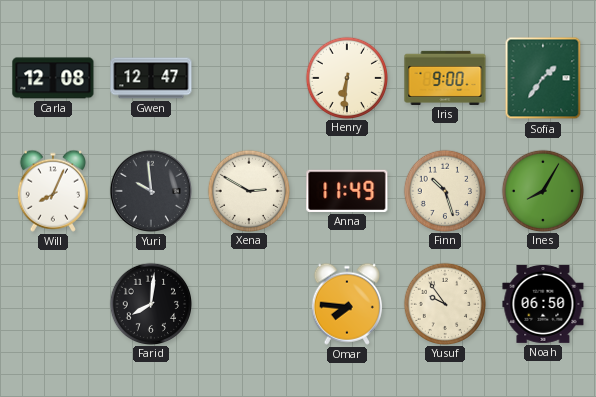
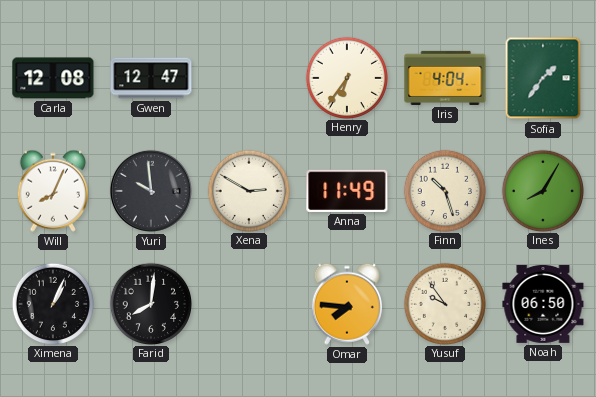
Henry: 6:31 -> 6:36
Iris: 9:00 -> 4:04
Ximena: none -> 1:04
